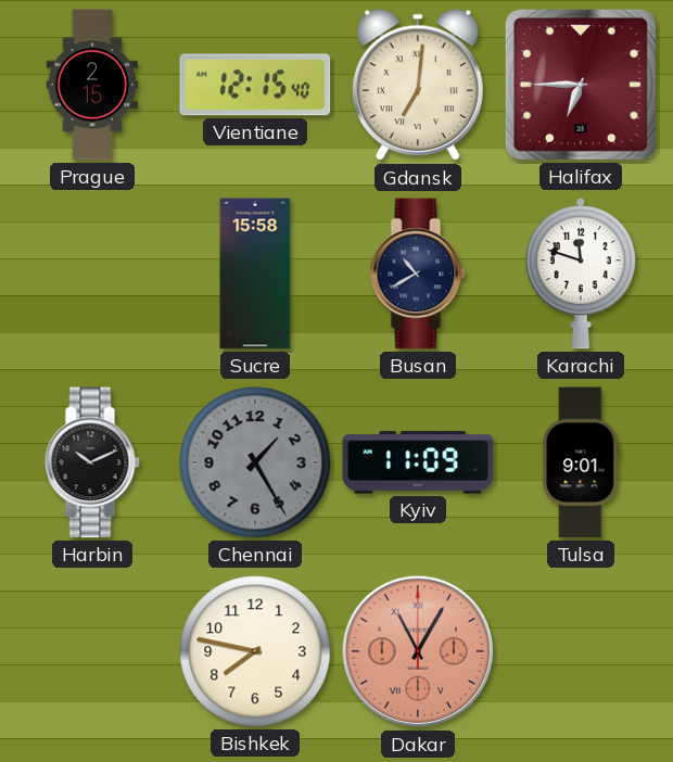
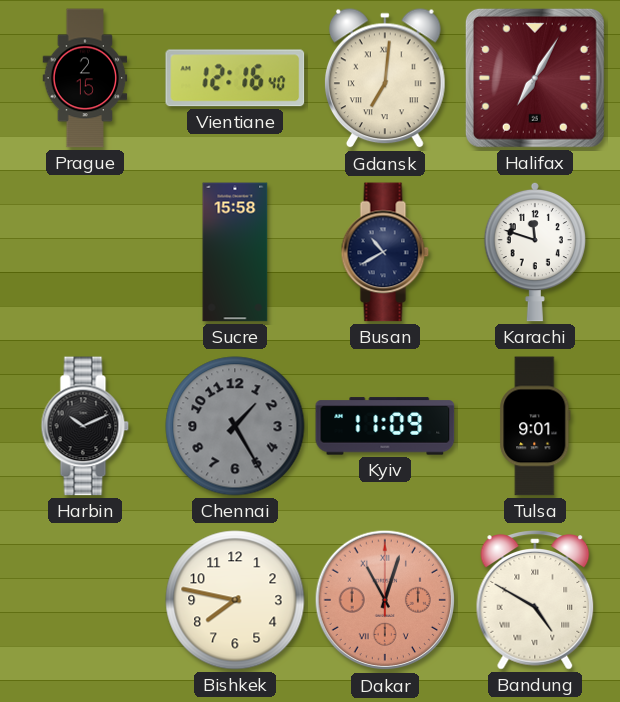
Vientiane: 12:15 -> 12:16
Halifax: 6:45 -> 7:05
Dakar: 11:05 -> 11:03
Bandung: none -> 4:50
